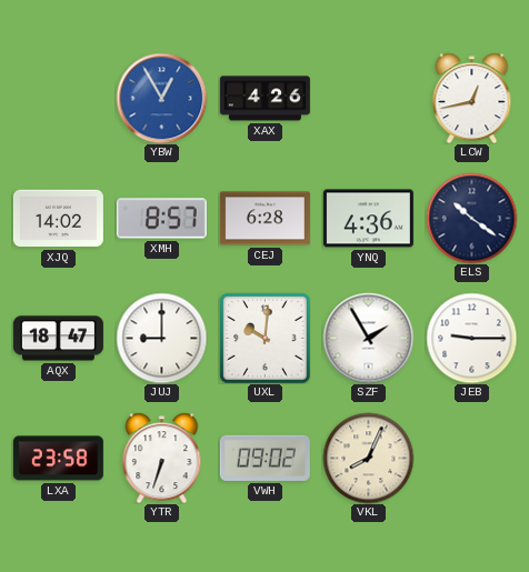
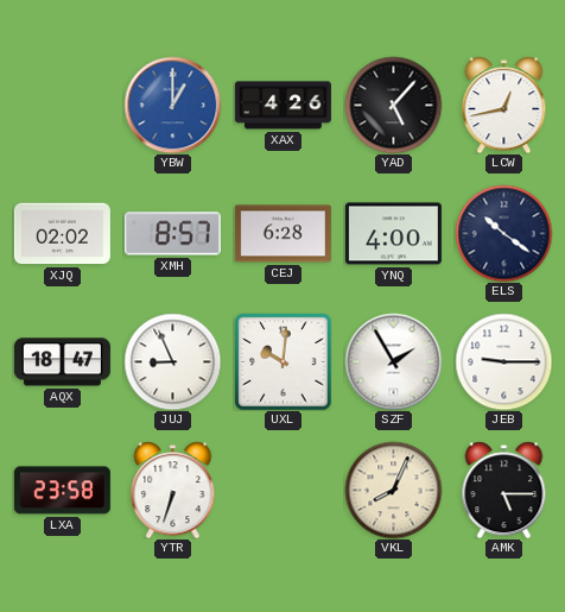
YBW: 12:55 -> 1:00
YAD: none -> 5:07
XJQ: 14:02 -> 02:02
YNQ: 4:36 -> 4:00
JUJ: 9:00 -> 8:56
VWH: 09:02 -> none
AMK: none -> 5:15
